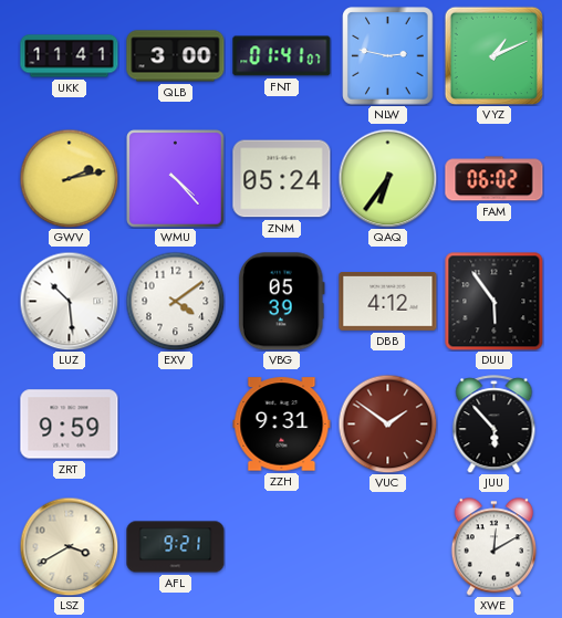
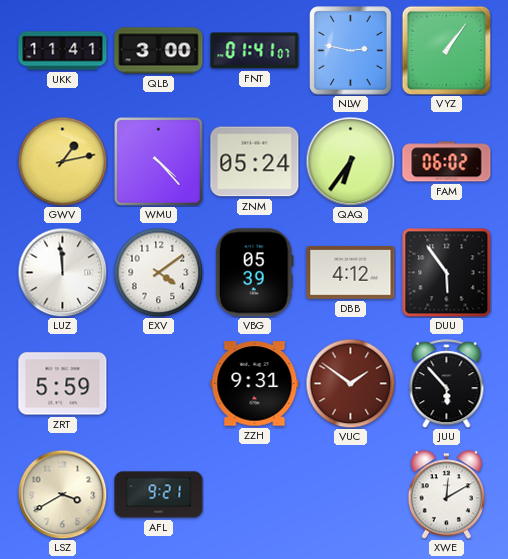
VYZ: 1:11 -> 1:06
GWV: 2:13 -> 1:13
LUZ: 10:29 -> 11:59
ZRT: 9:59 -> 5:59
